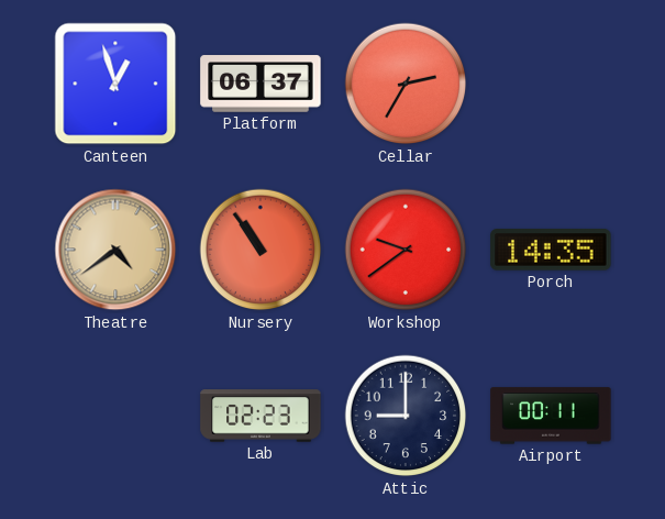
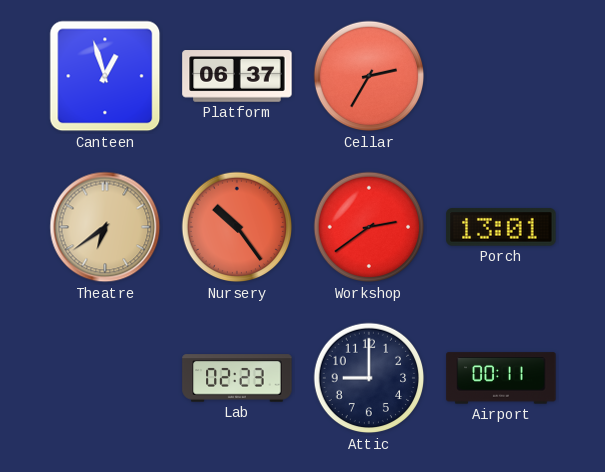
Theatre: 4:39 -> 6:39
Nursery: 10:54 -> 10:24
Workshop: 9:39 -> 2:39
Porch: 14:35 -> 13:01
